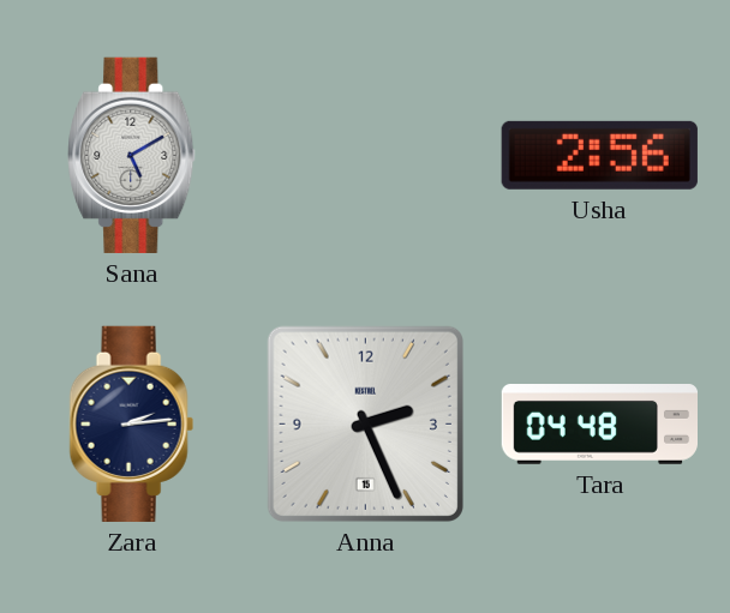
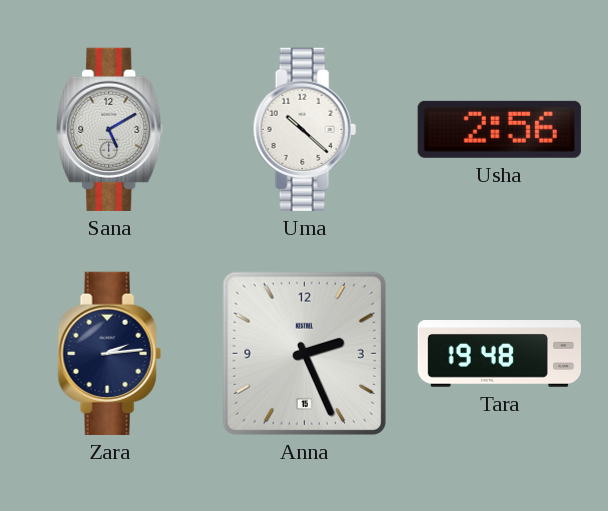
Uma: none -> 10:22
Tara: 04:48 -> 19:48
